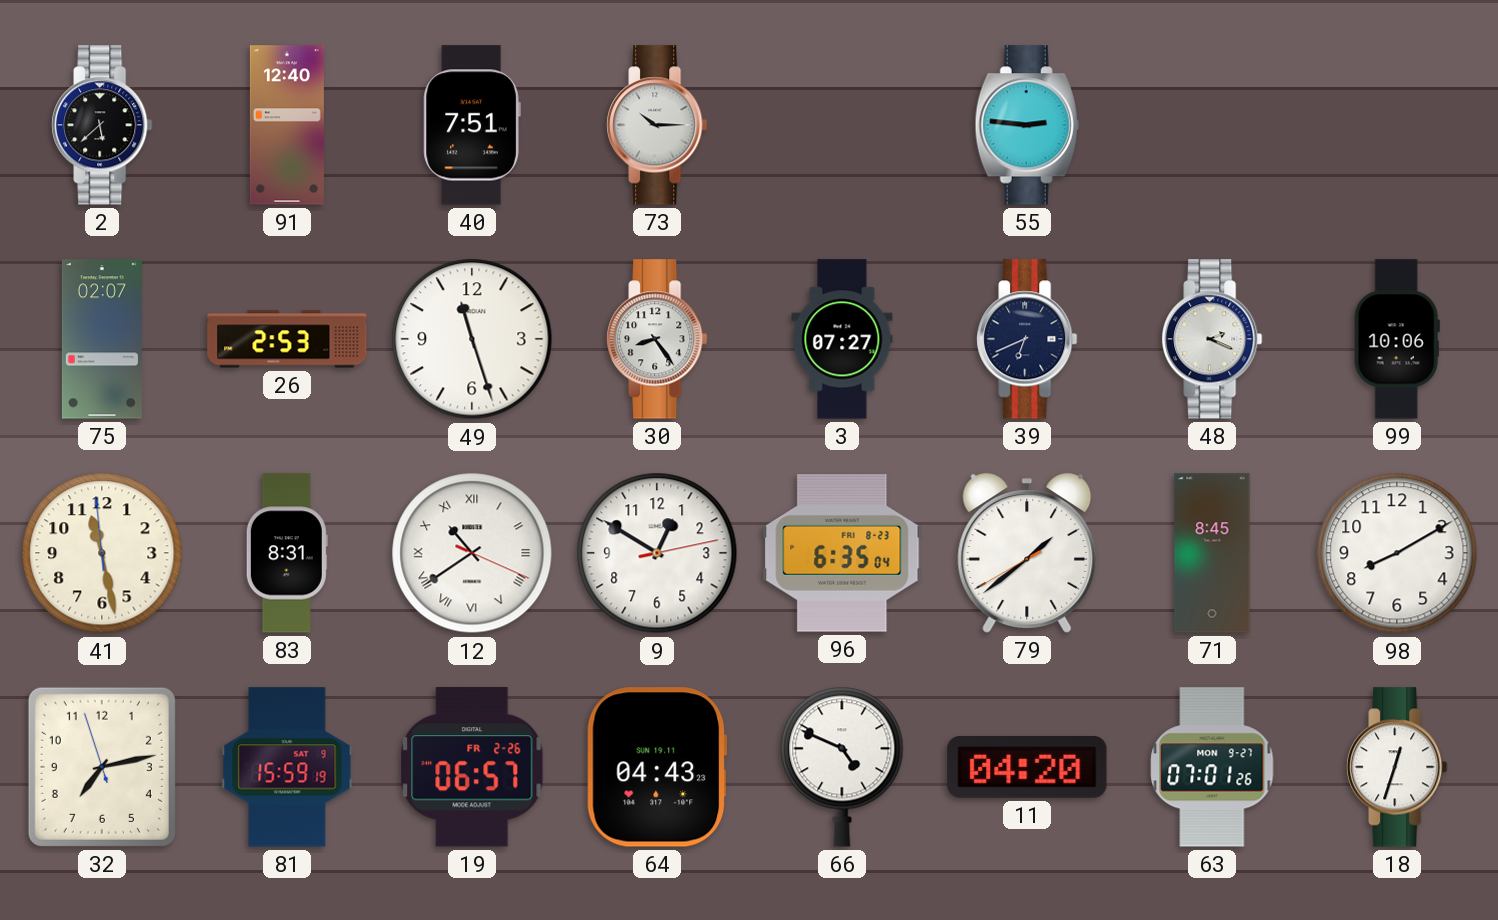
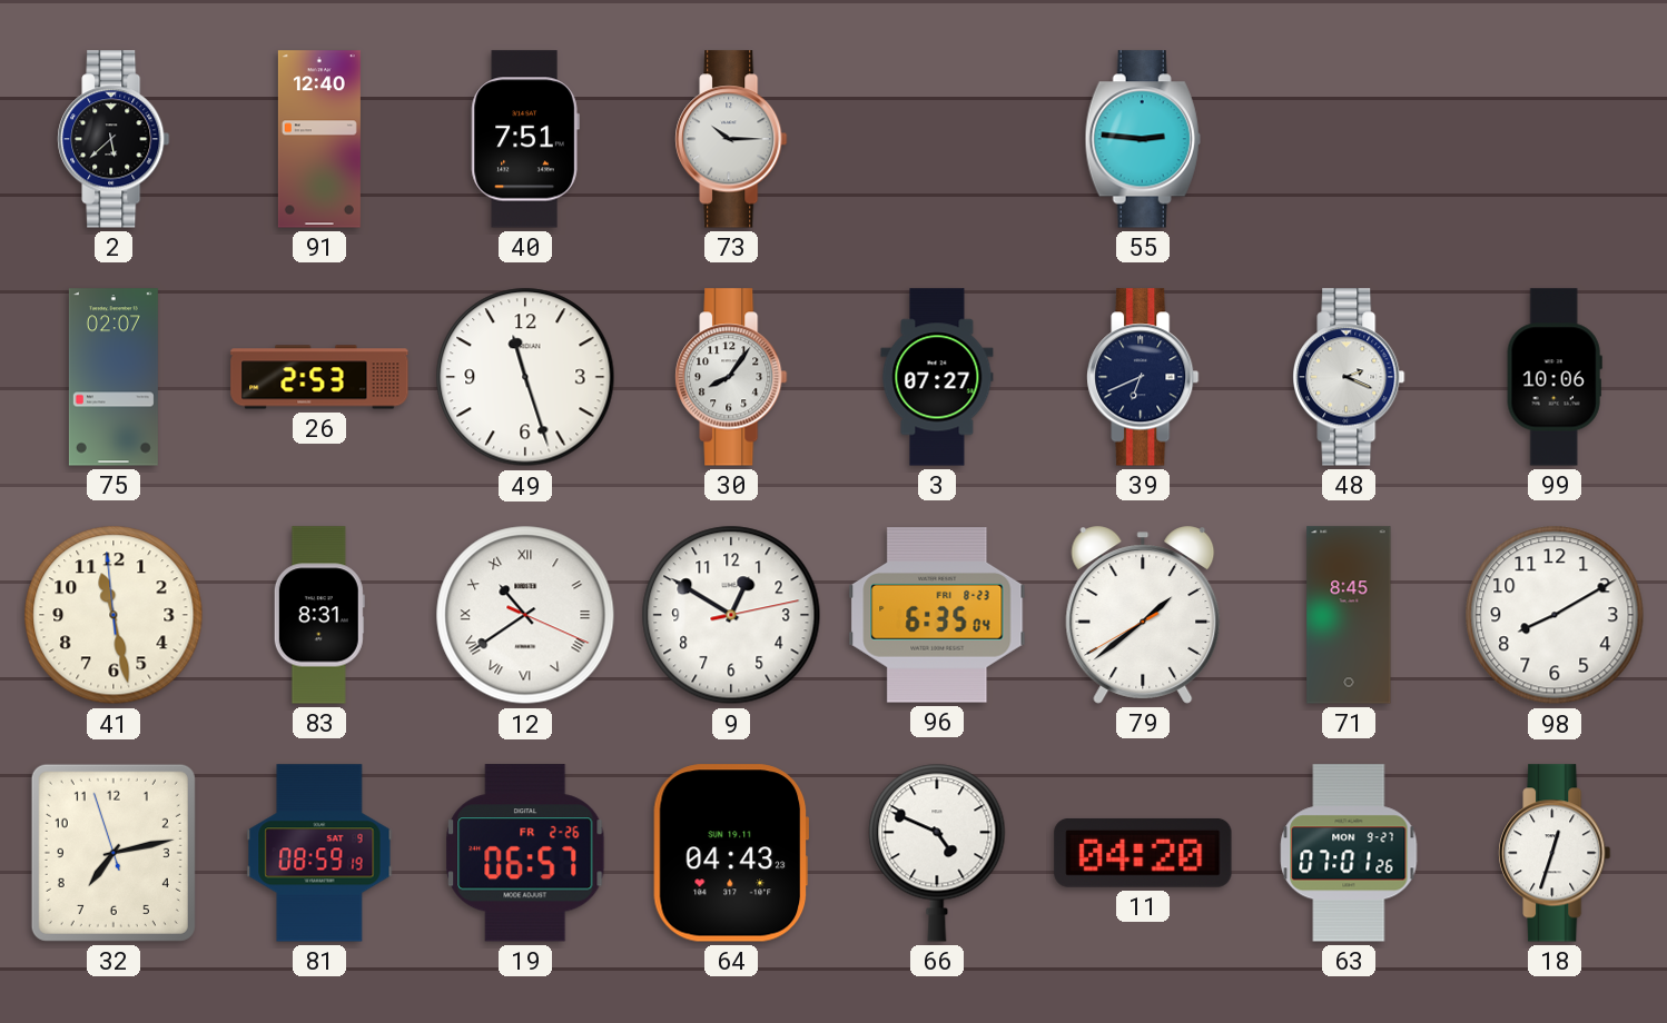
30: 8:24 -> 8:06
81: 15:59 -> 08:59
